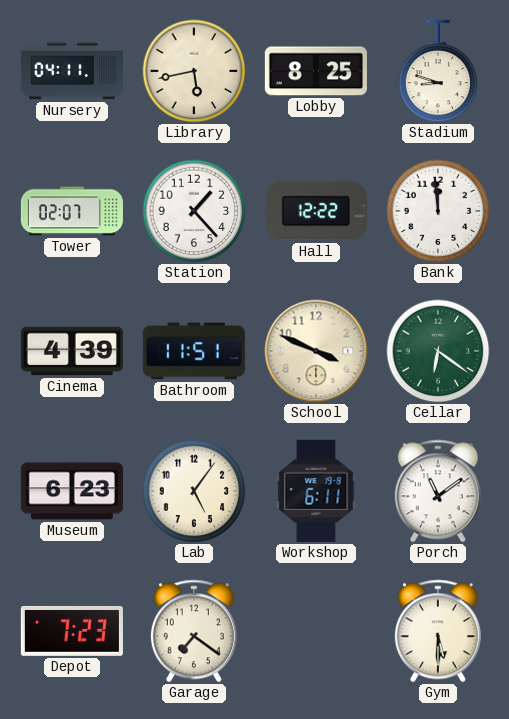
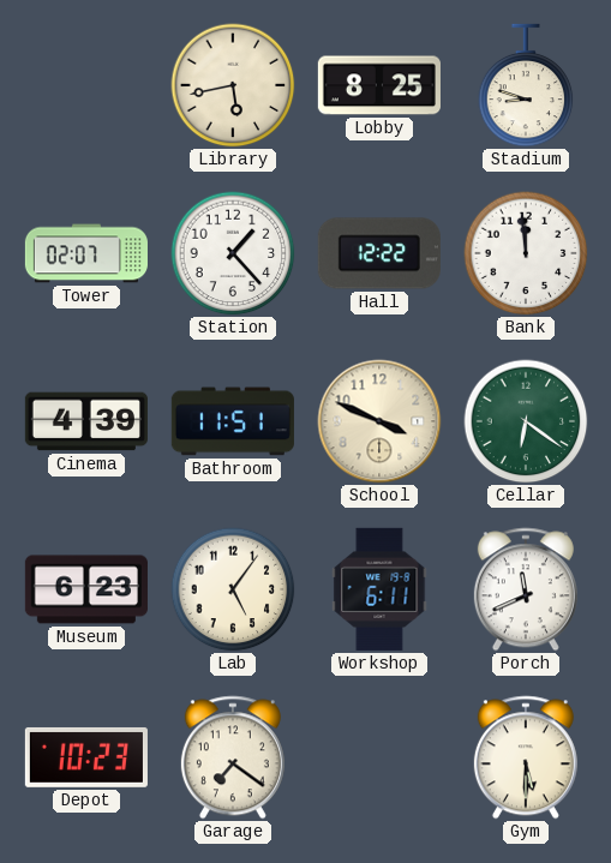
Nursery: 04:11 -> none
Porch: 11:09 -> 11:41
Depot: 7:23 -> 10:23
